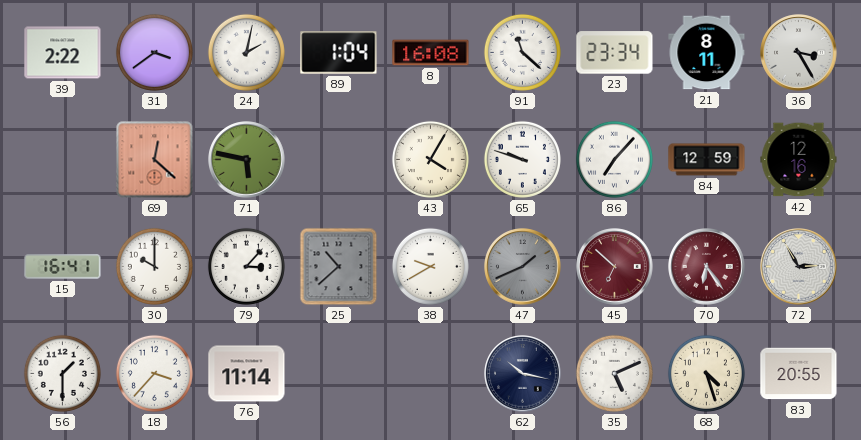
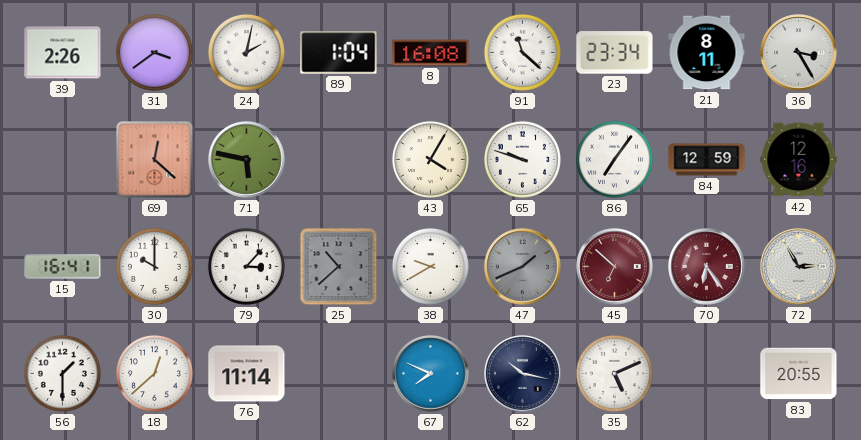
39: 2:22 -> 2:26
86: 7:07 -> 7:06
18: 3:37 -> 12:38
67: none -> 7:49
68: 4:27 -> none
